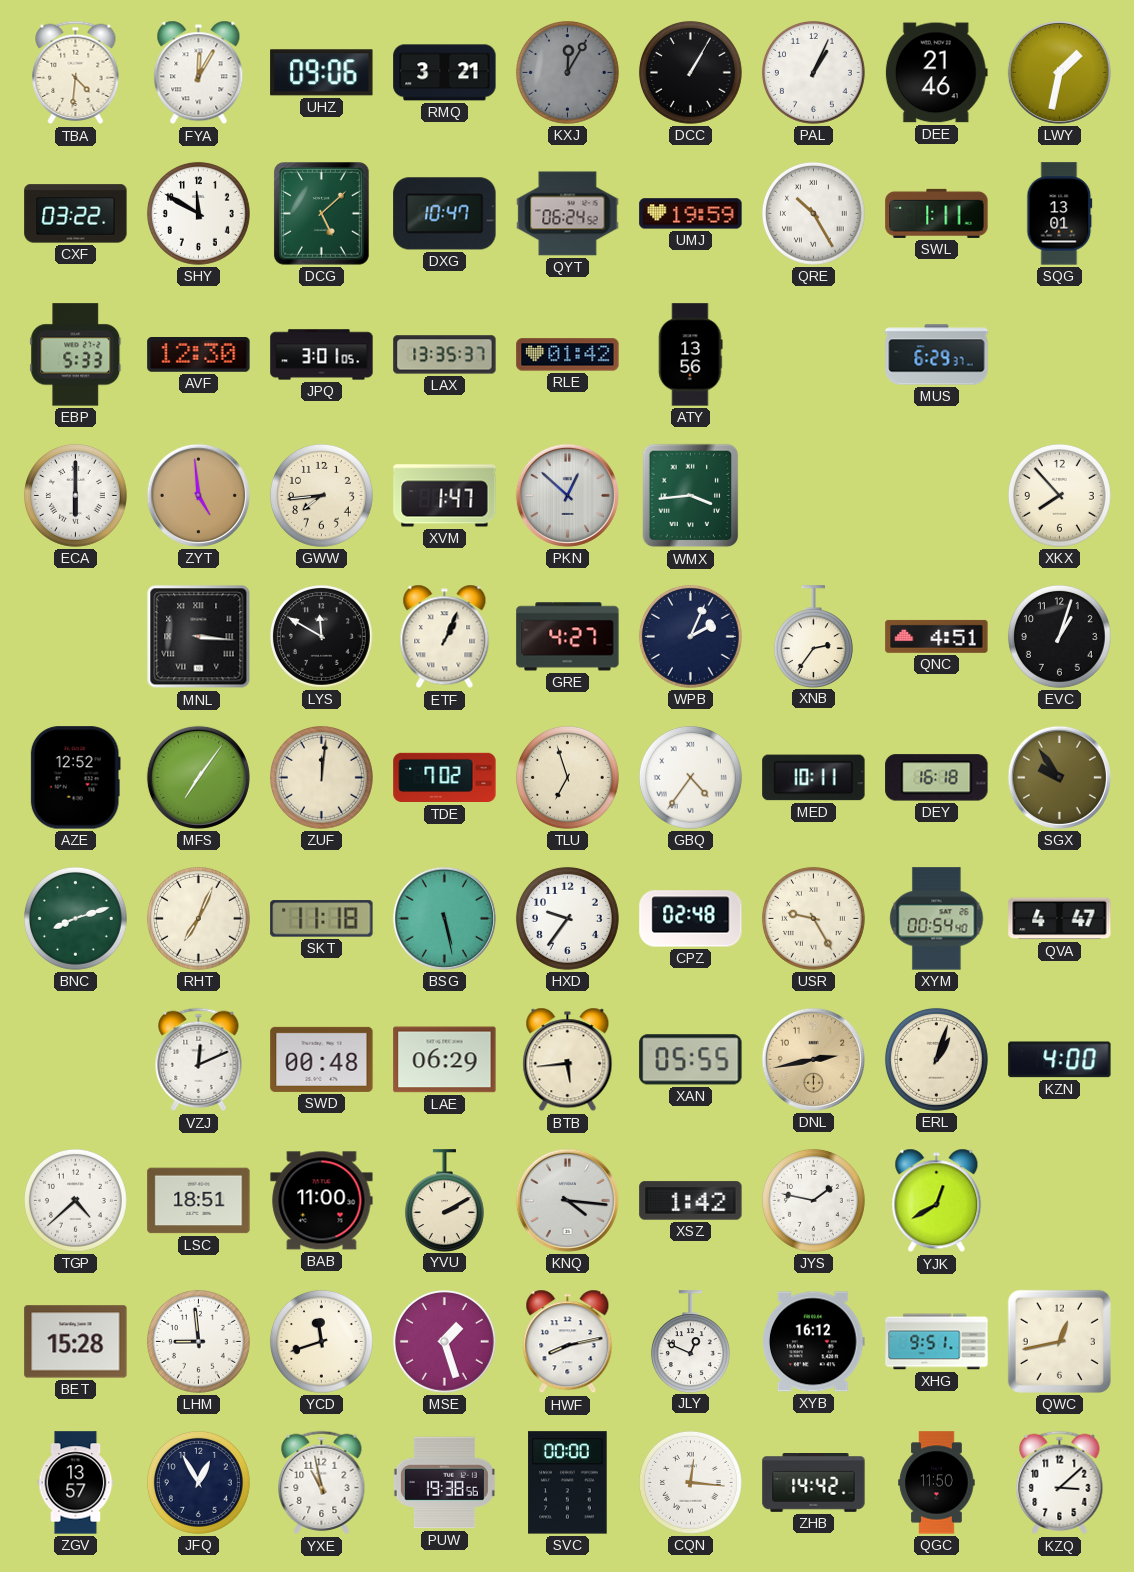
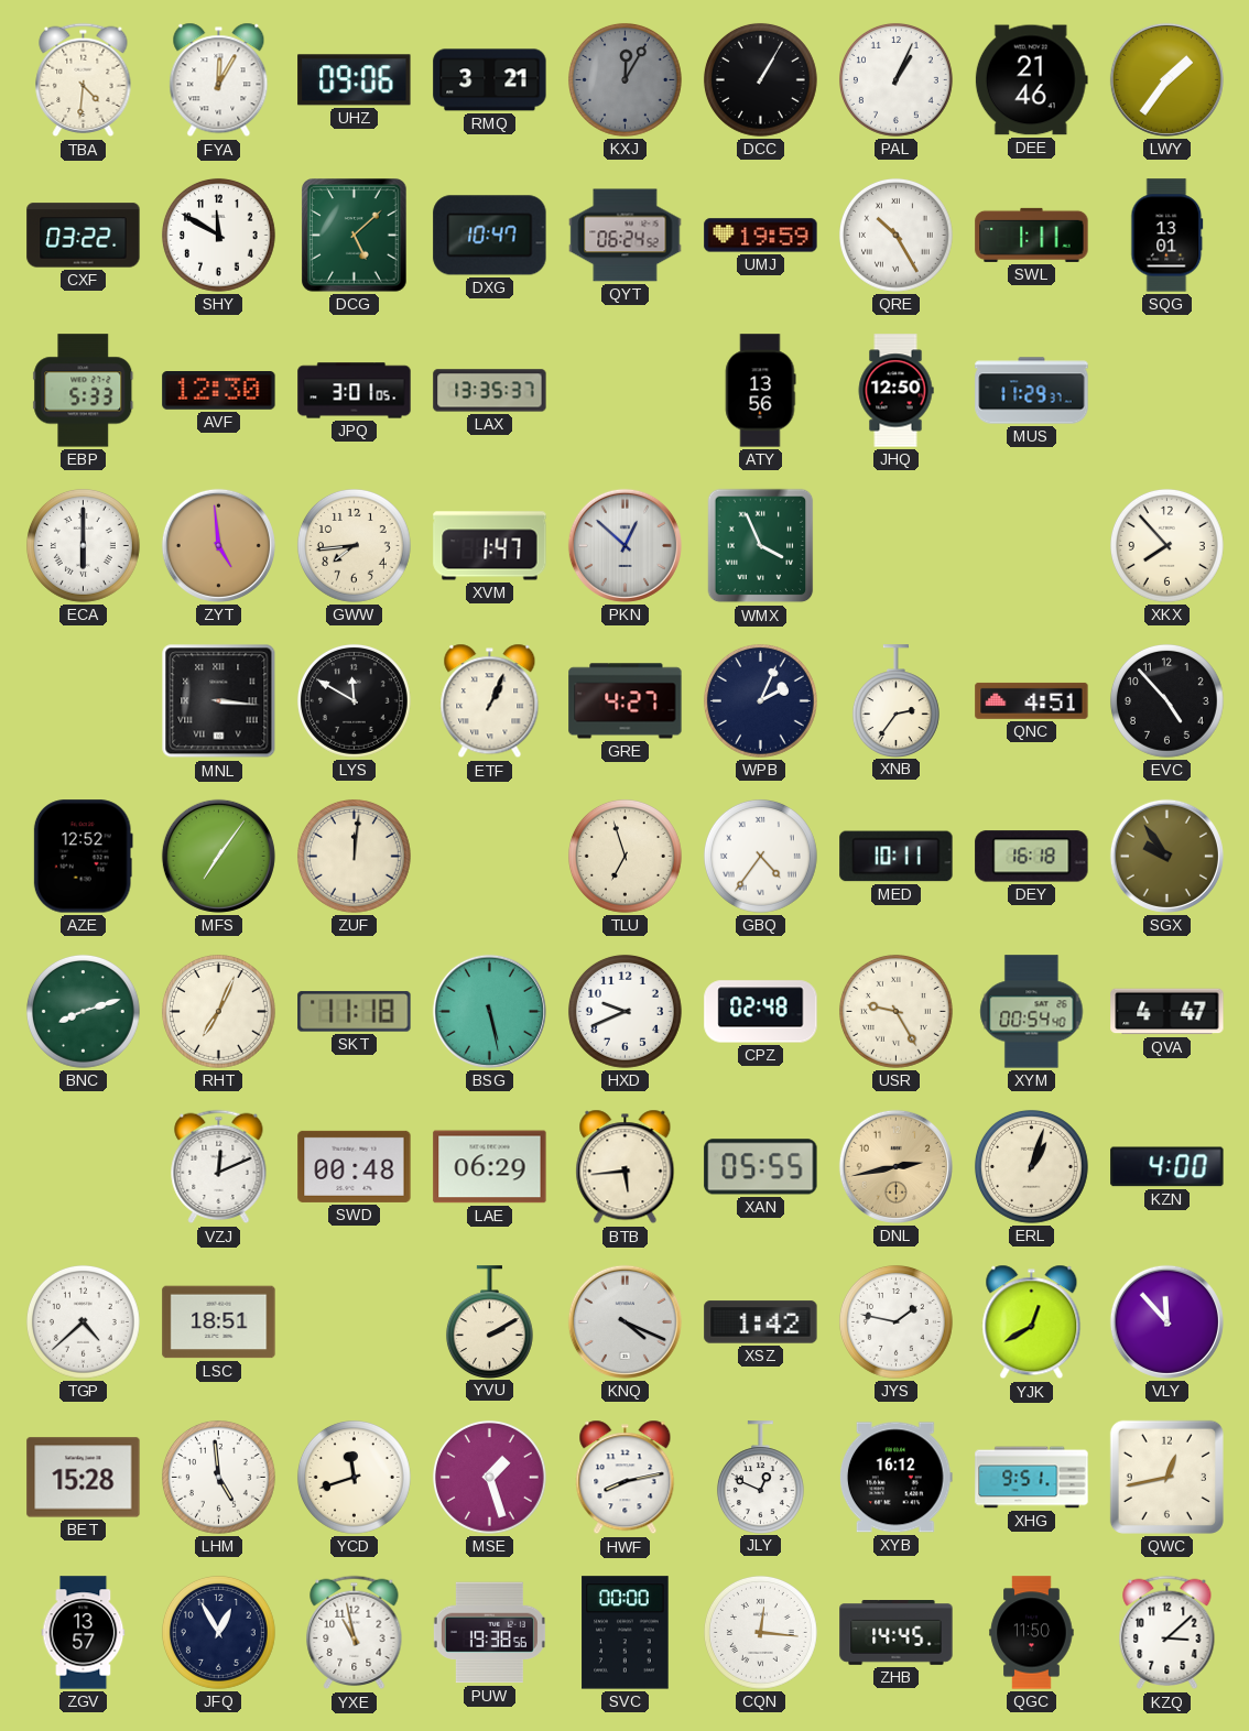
LWY: 1:32 -> 1:36
RLE: 01:42 -> none
JHQ: none -> 12:50
MUS: 6:29 -> 11:29
WMX: 3:44 -> 3:56
EVC: 1:03 -> 4:53
TDE: 7:02 -> none
HXD: 9:36 -> 9:41
BAB: 11:00 -> none
KNQ: 4:16 -> 4:19
VLY: none -> 11:53
LHM: 8:59 -> 4:59
ZHB: 14:42 -> 14:45
